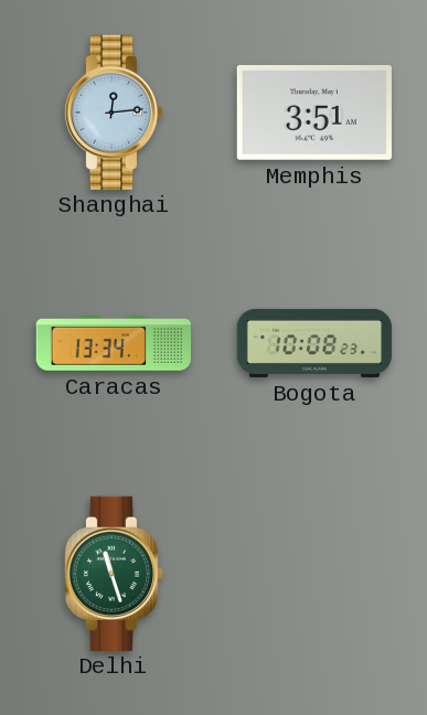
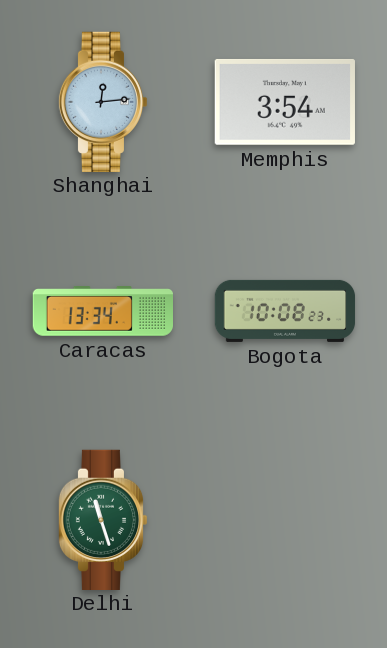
Memphis: 3:51 -> 3:54
